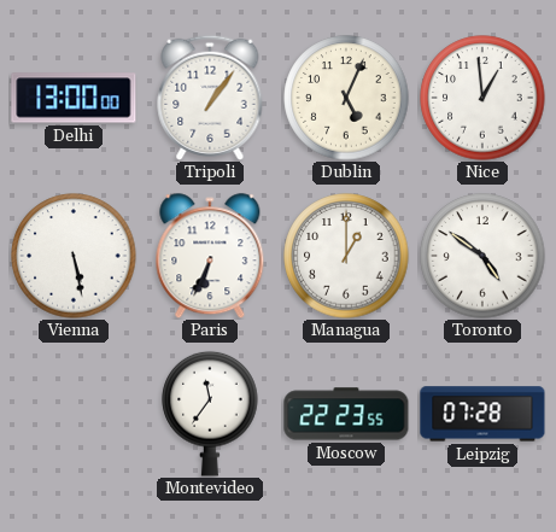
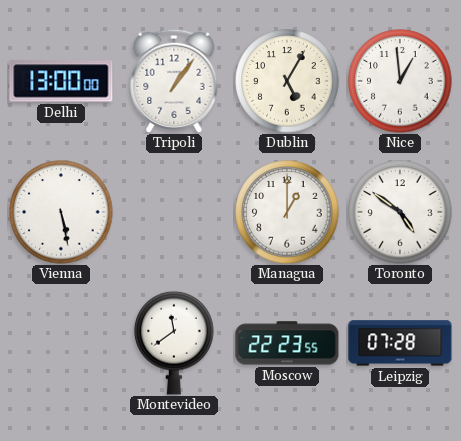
Dublin: 5:04 -> 5:05
Paris: 6:34 -> none
Montevideo: 11:36 -> 11:39
